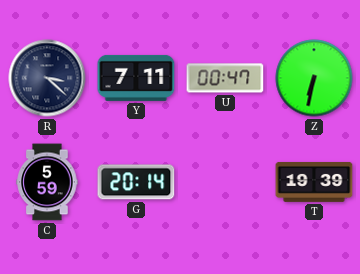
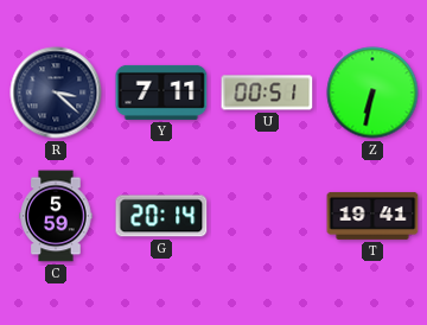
U: 00:47 -> 00:51
T: 19:39 -> 19:41
